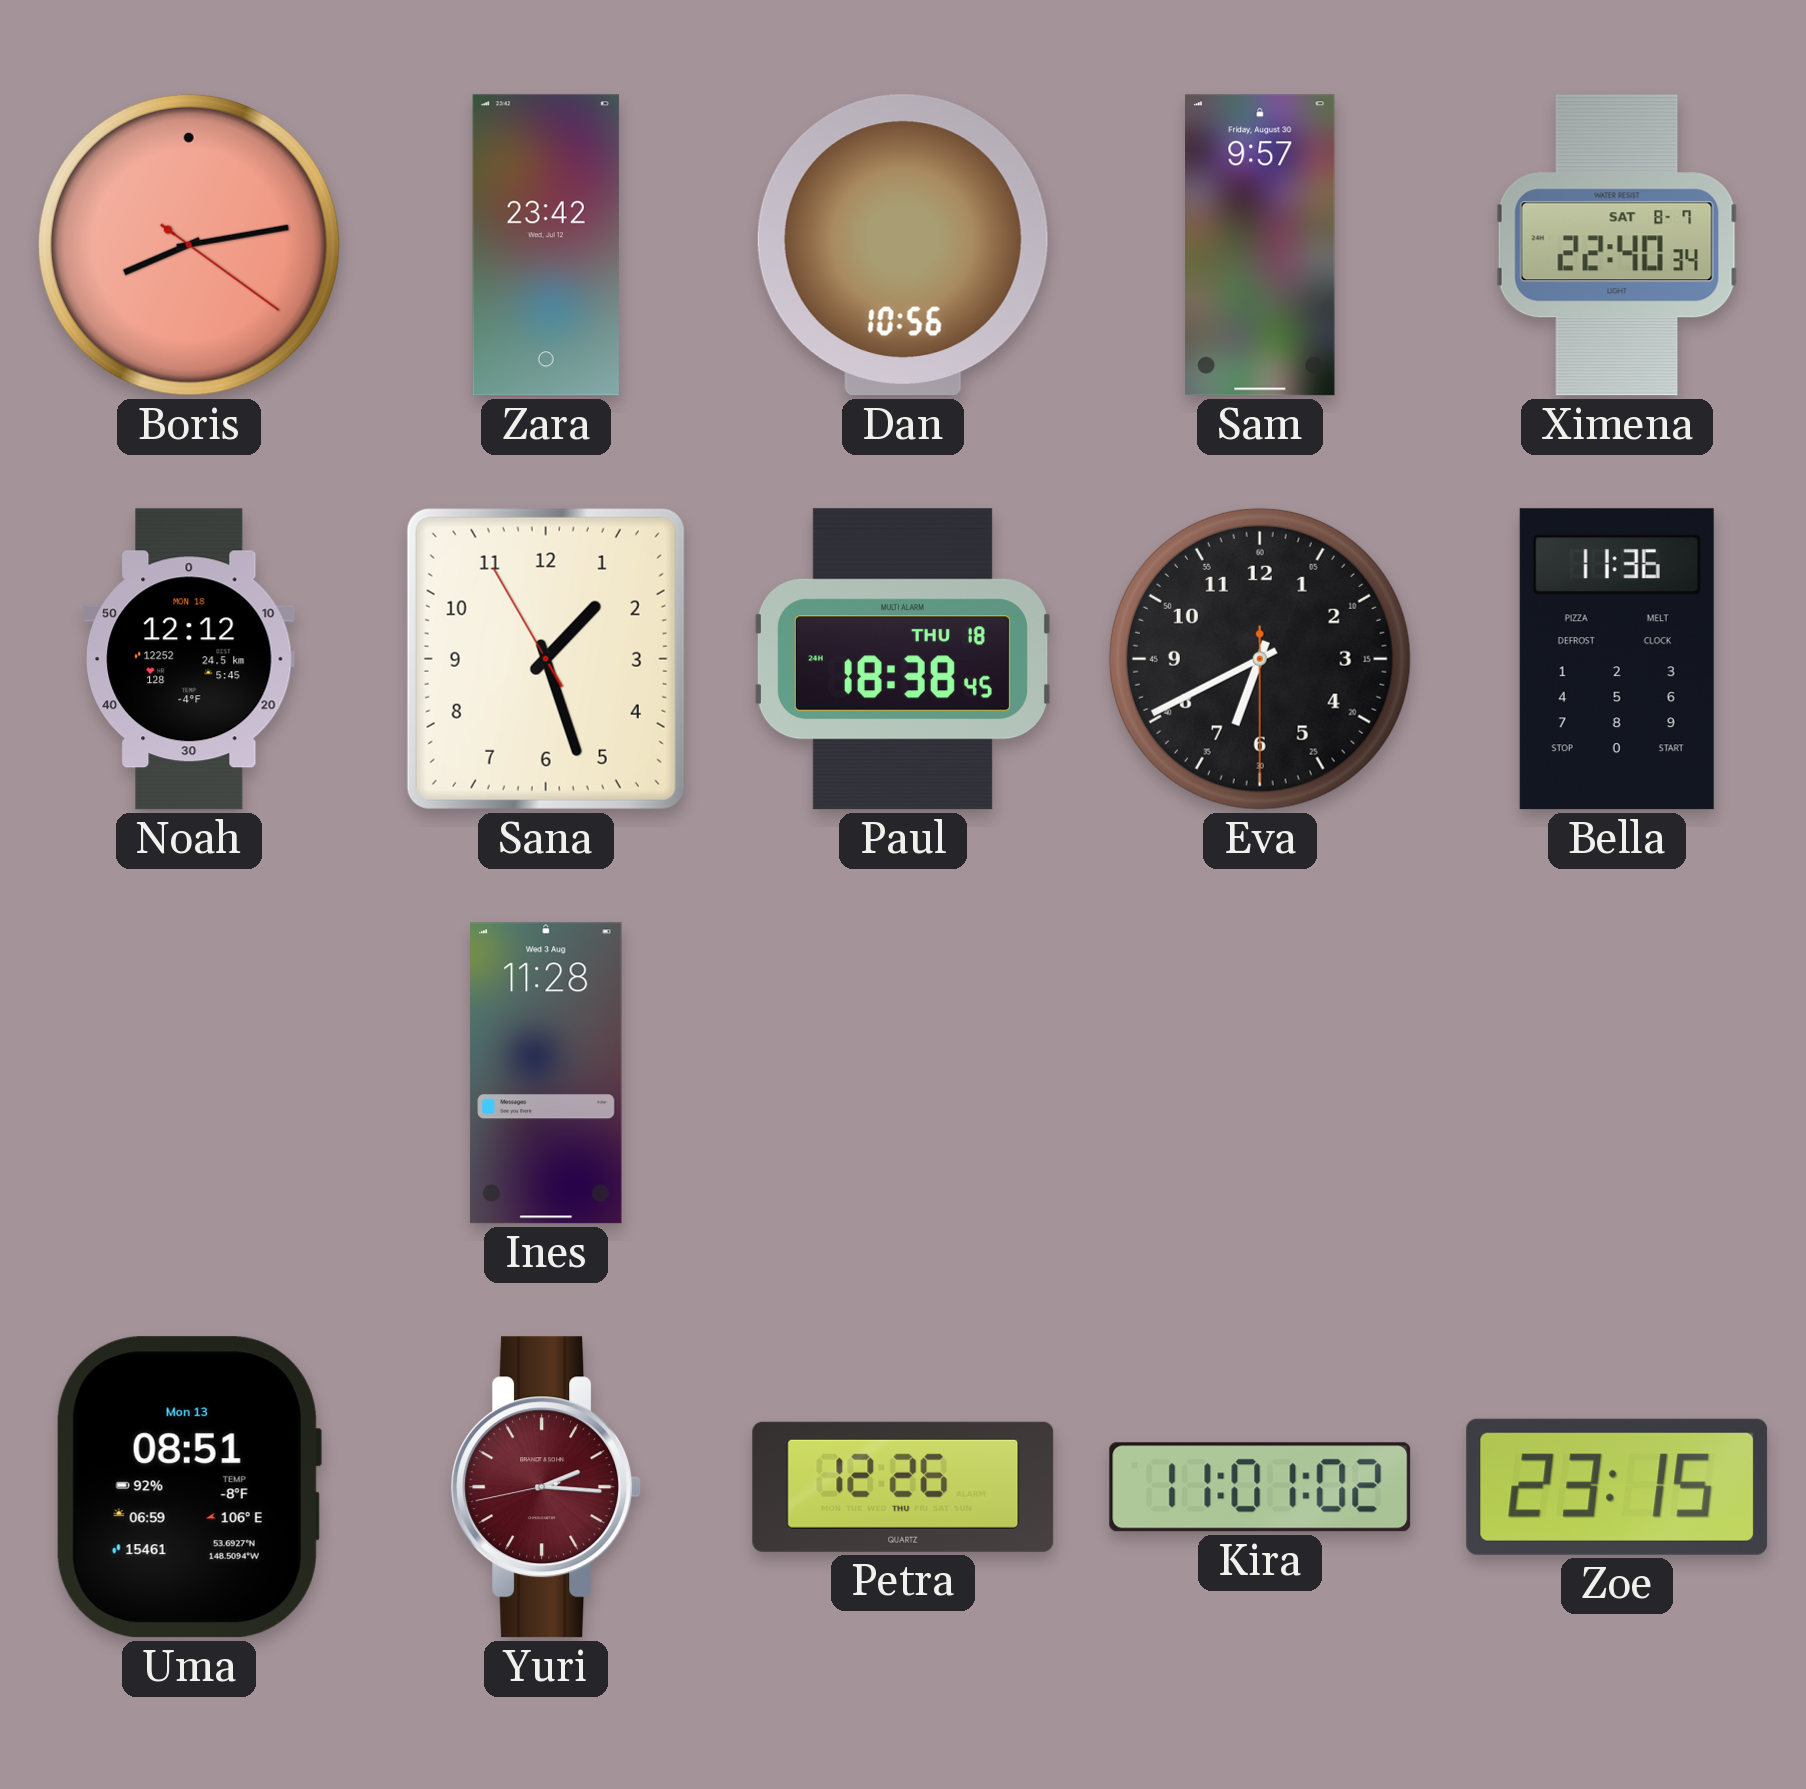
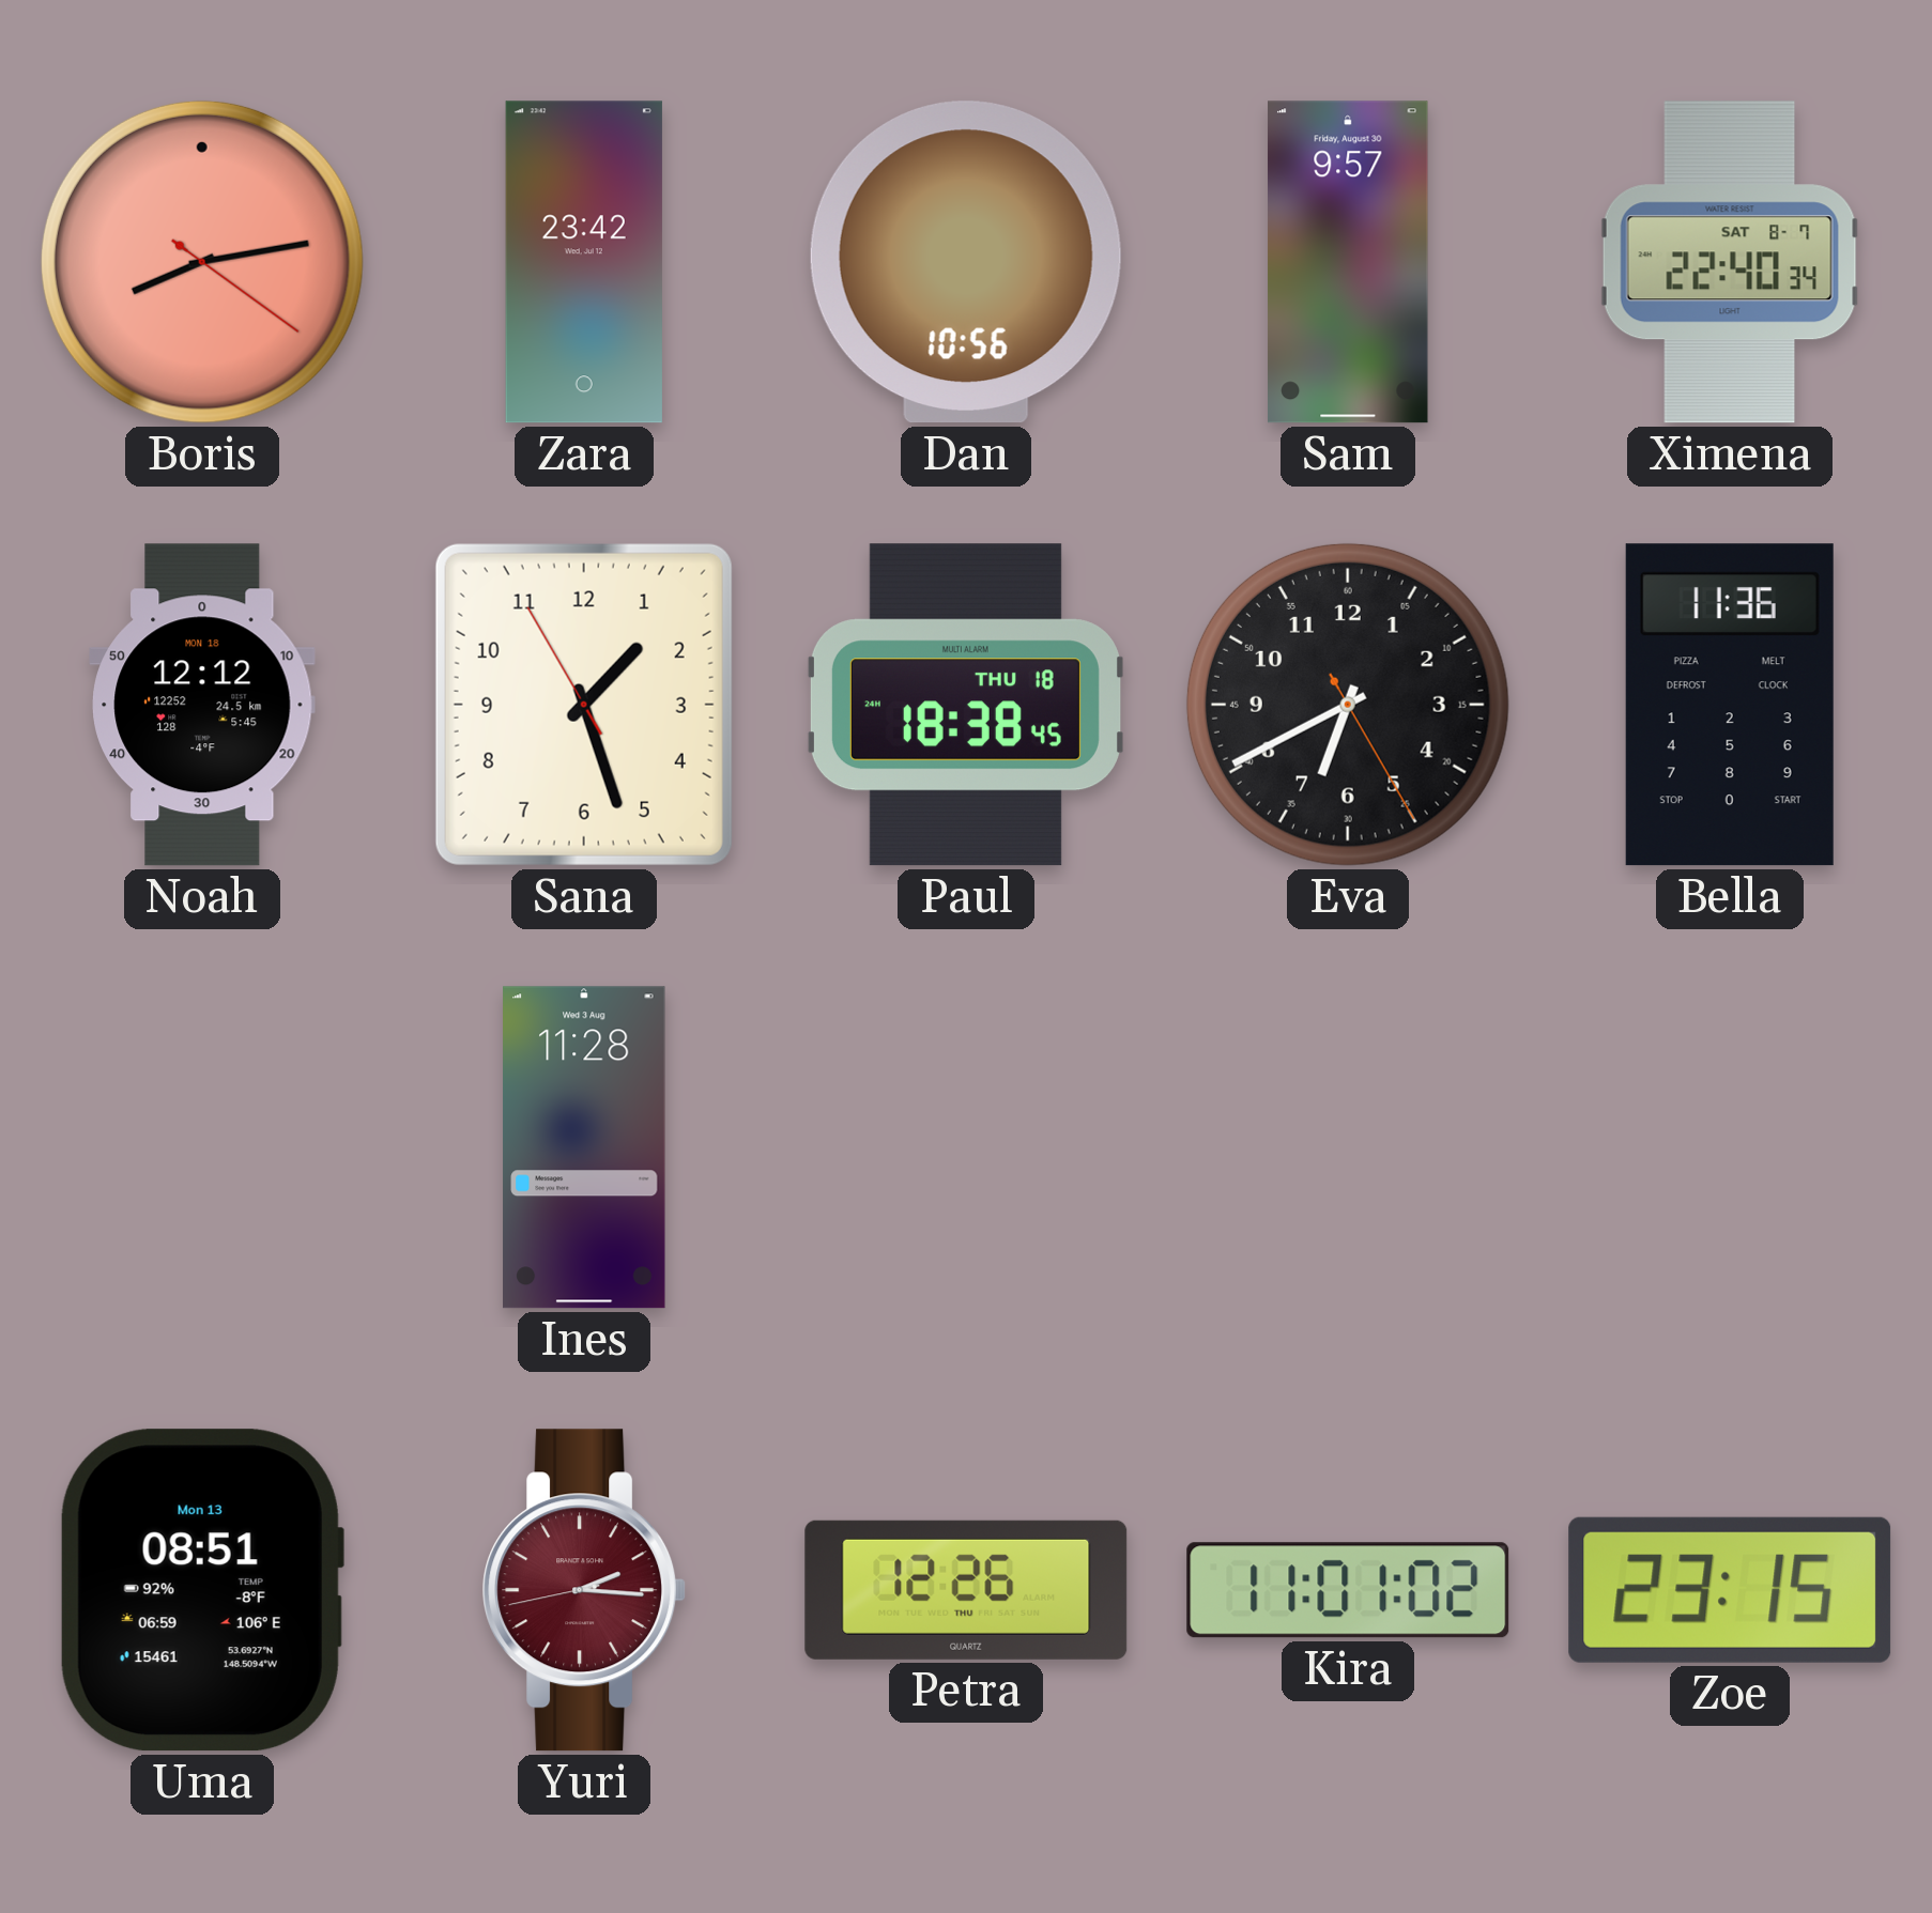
Eva: 6:40:30 -> 6:40:25
